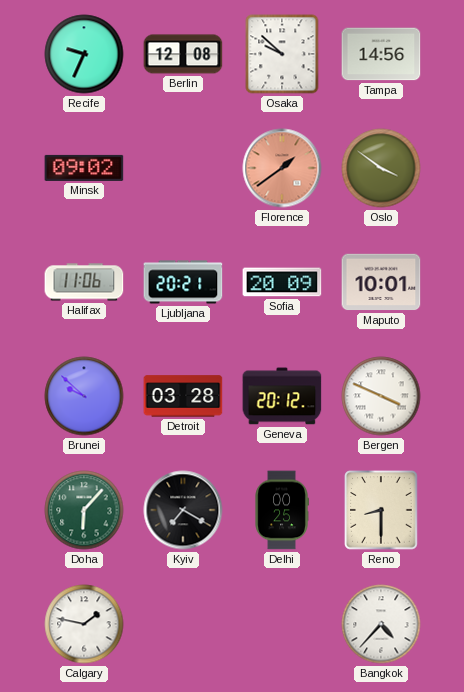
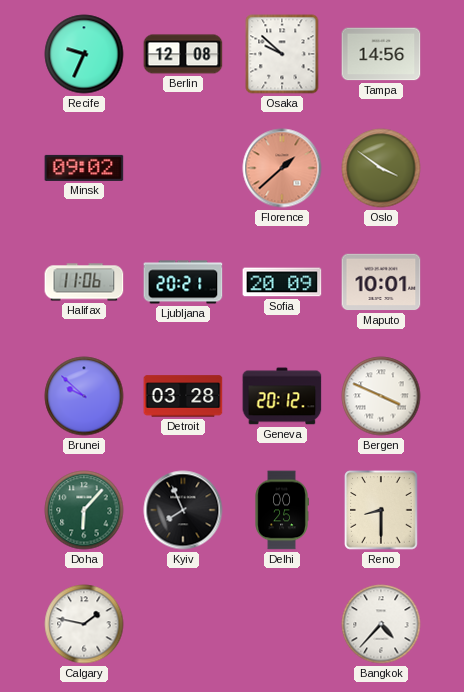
Florence: 1:39 -> 1:38
Kyiv: 7:20 -> 7:56
